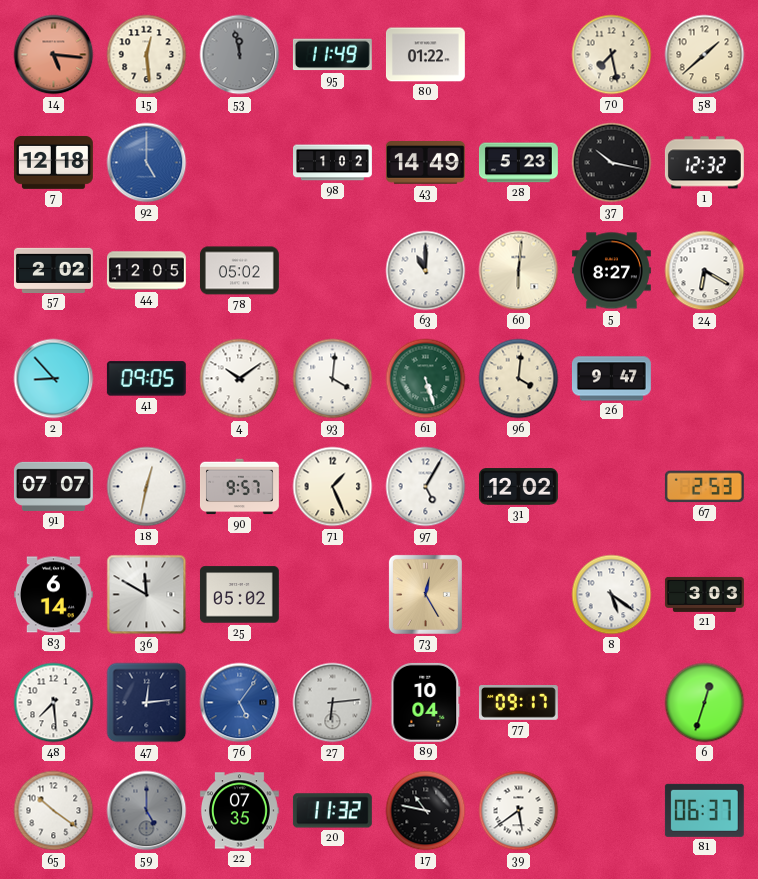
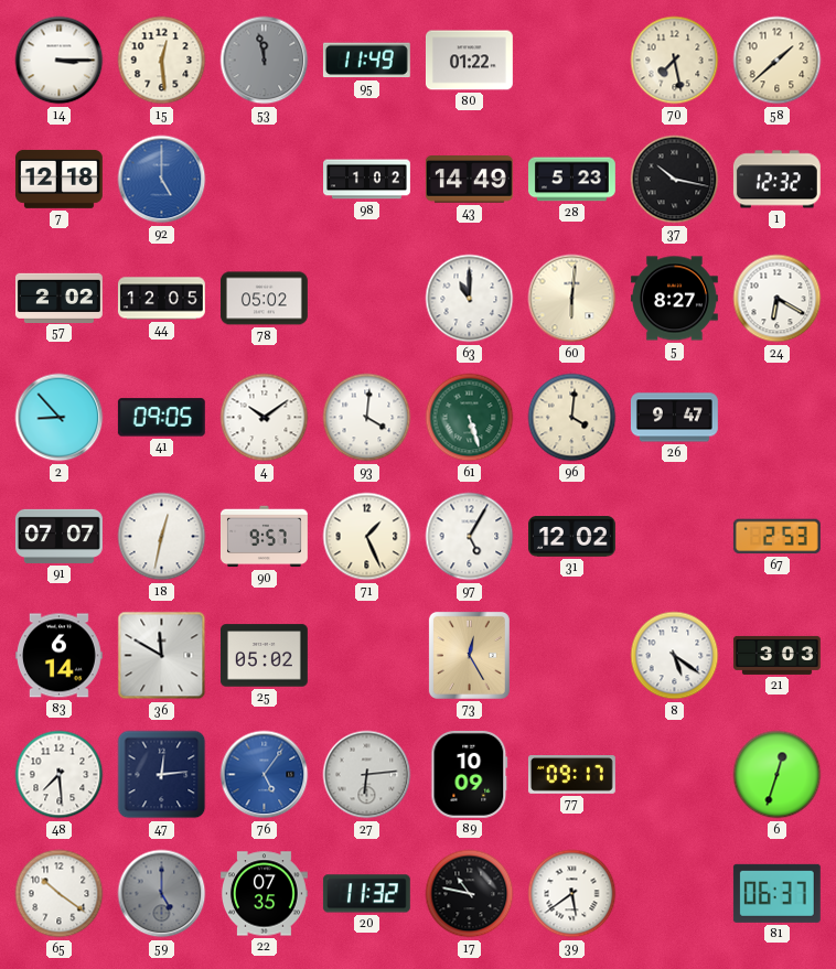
14: 5:16 -> 3:15
14 dial: salmon -> white
89: 10:04 -> 10:09
